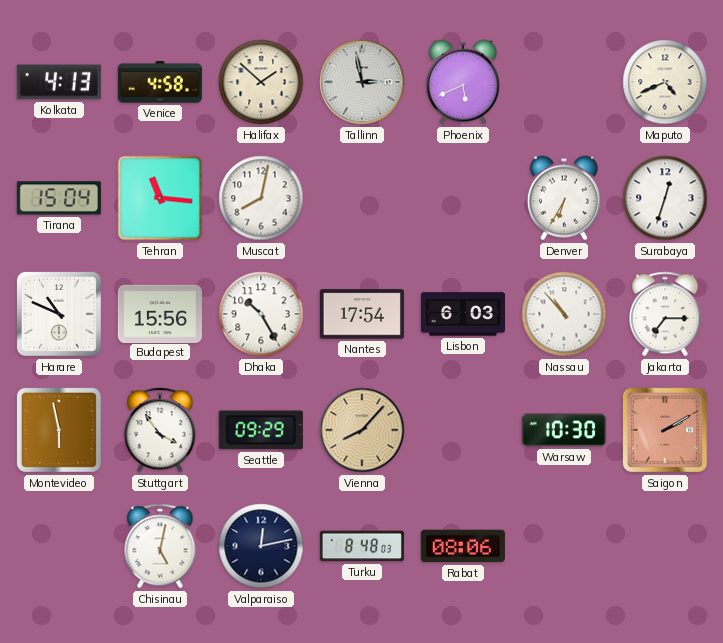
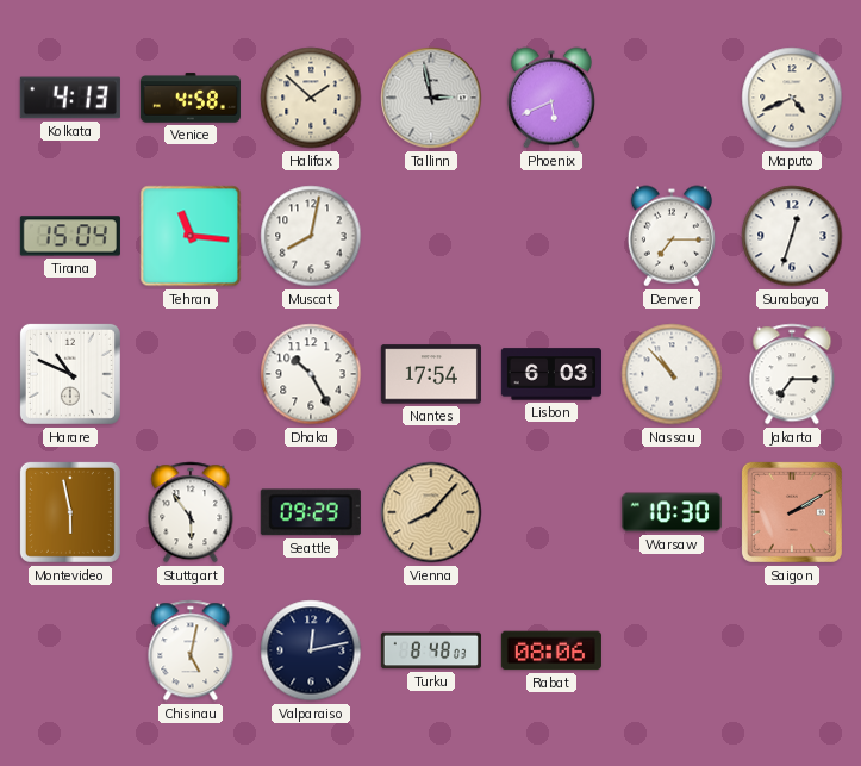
Denver: 6:35 -> 7:15
Budapest: 15:56 -> none
Stuttgart: 3:54 -> 5:54
